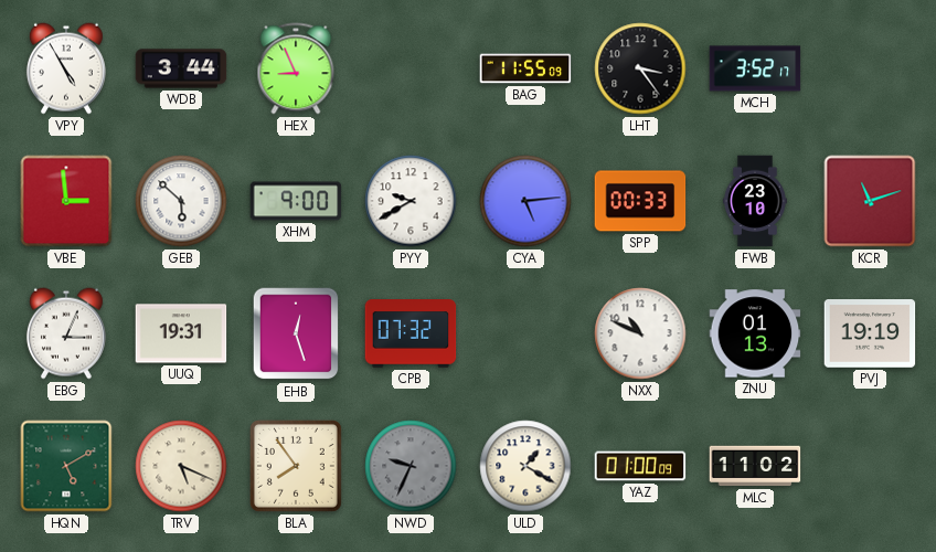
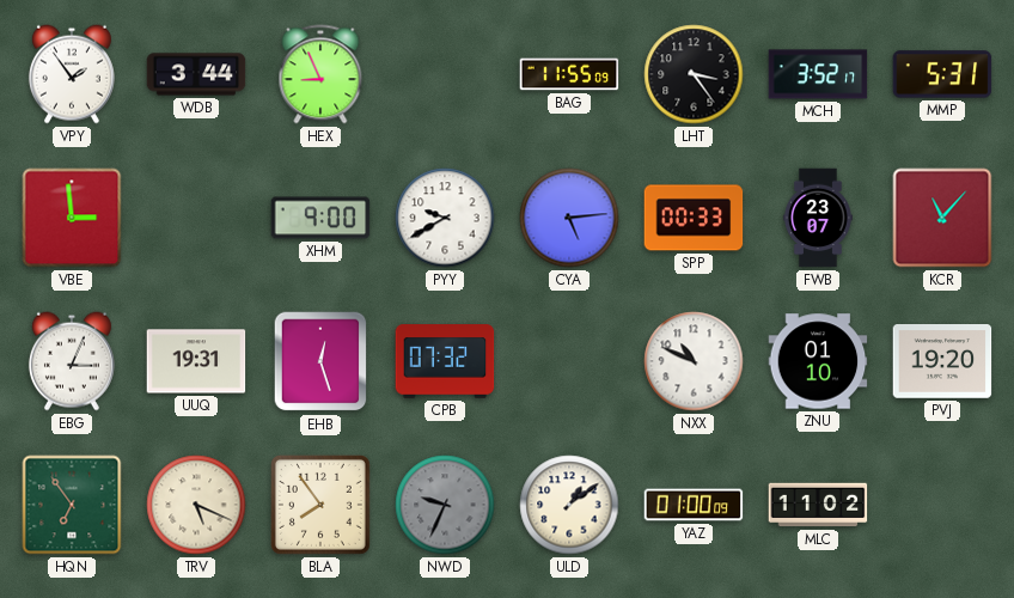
VPY: 4:55 -> 1:54
MMP: none -> 5:31
GEB: 5:52 -> none
FWB: 23:10 -> 23:07
KCR: 11:12 -> 11:07
ZNU: 01:13 -> 01:10
PVJ: 19:19 -> 19:20
HQN: 5:10 -> 6:54
ULD: 1:20 -> 1:09
